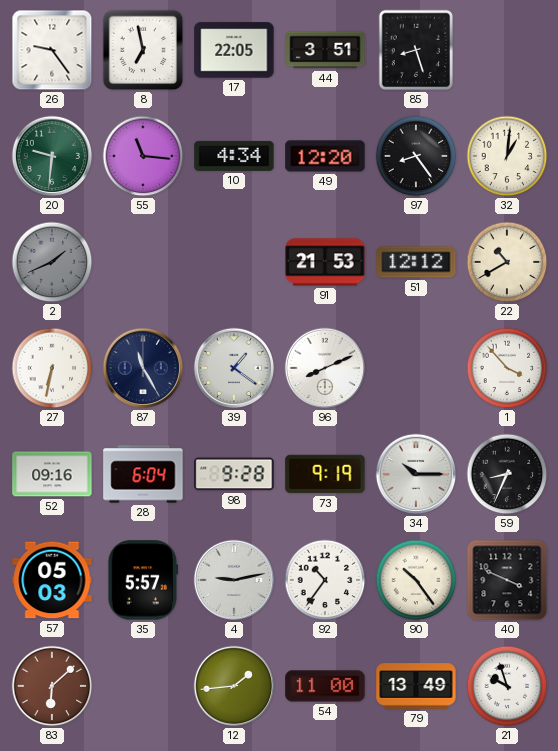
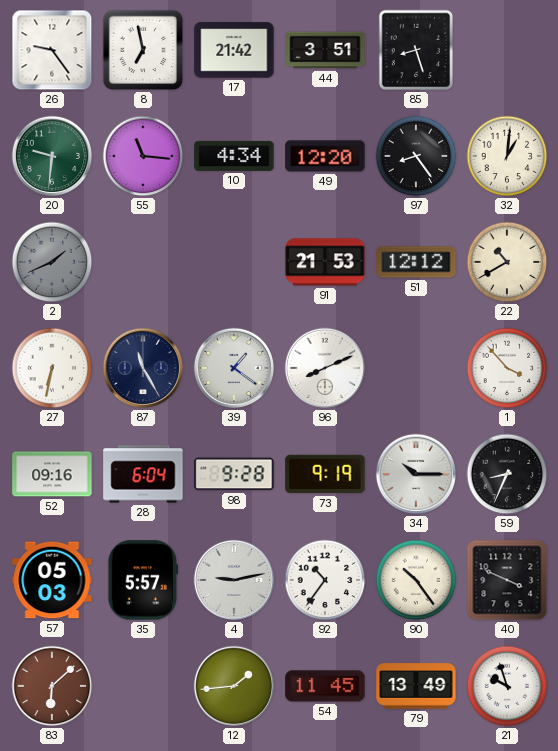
17: 22:05 -> 21:42
54: 11:00 -> 11:45
